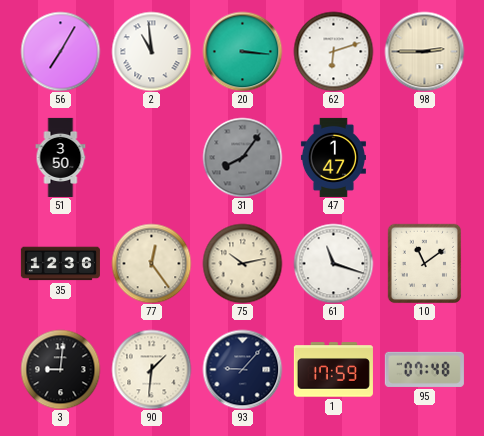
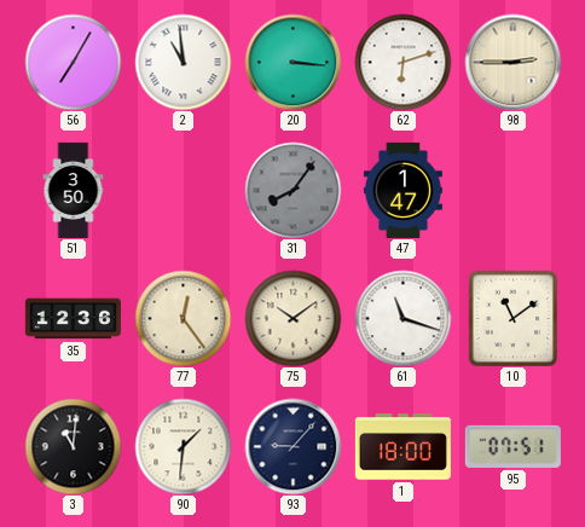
75: 10:13 -> 10:09
3: 9:01 -> 11:01
1: 17:59 -> 18:00
95: 07:48 -> 07:51
